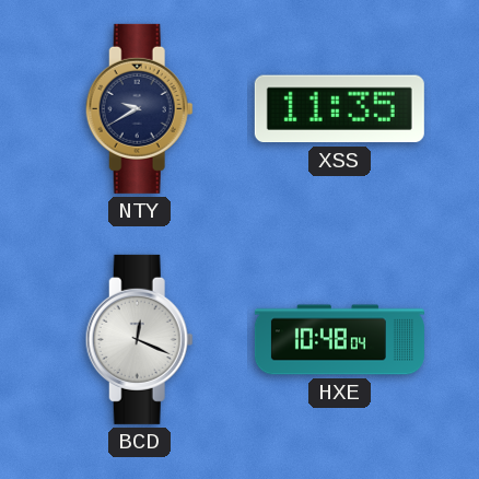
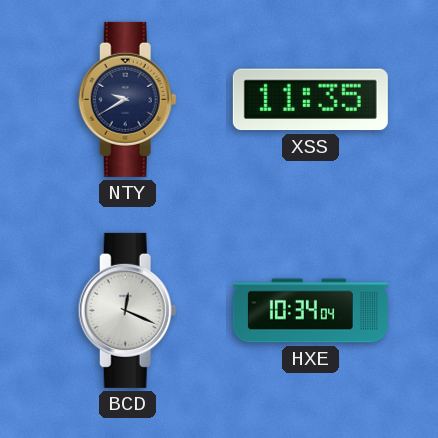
HXE: 10:48 -> 10:34
